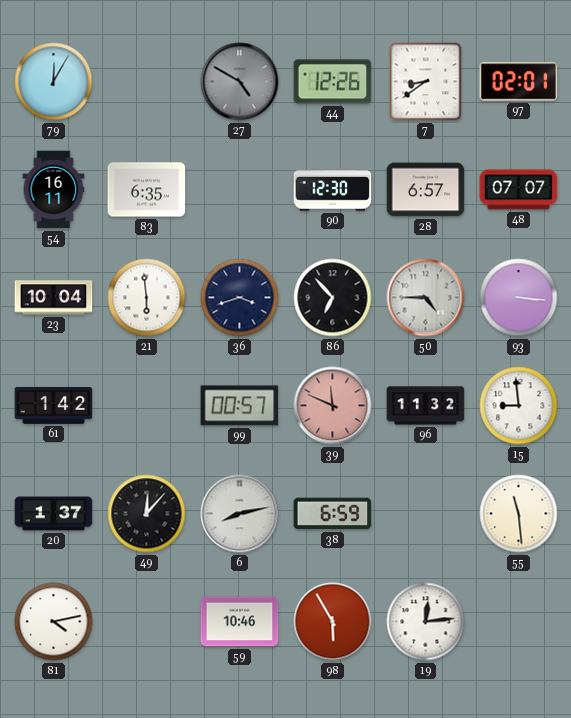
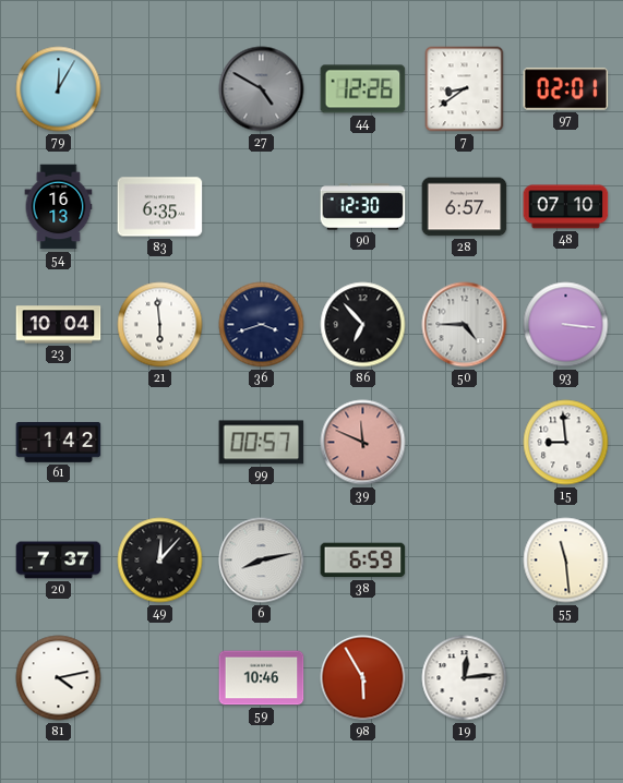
54: 16:11 -> 16:13
48: 07:07 -> 07:10
96: 11:32 -> none
20: 1:37 -> 7:37
